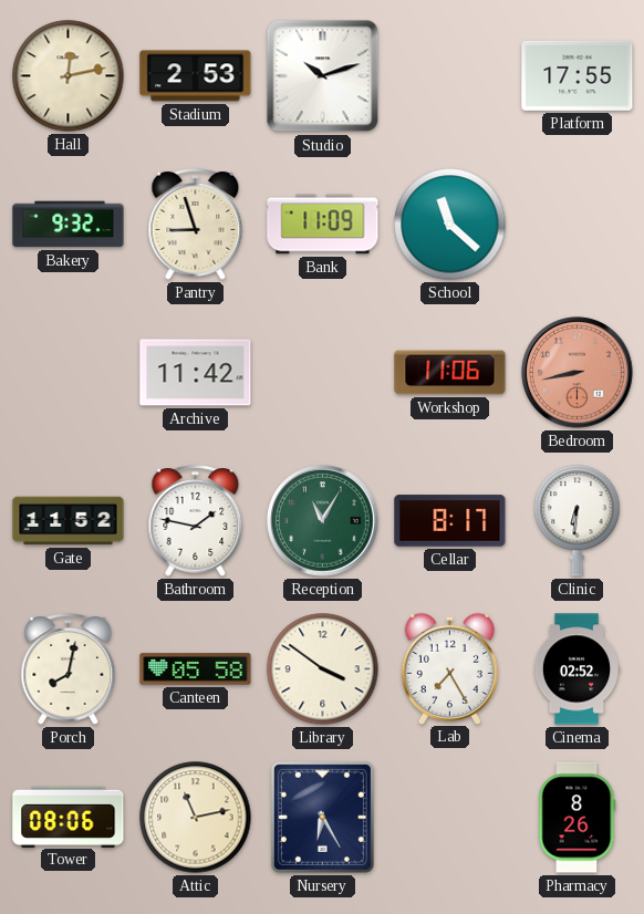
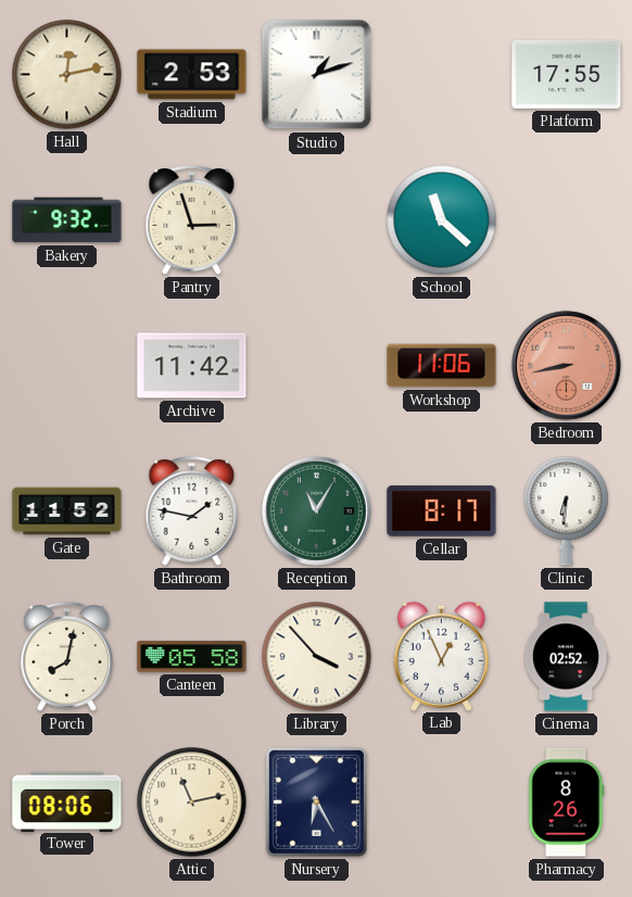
Studio: 10:12 -> 1:12
Pantry: 8:57 -> 2:57
Bank: 11:09 -> none
Library: 3:51 -> 3:53
Lab: 7:25 -> 12:56
